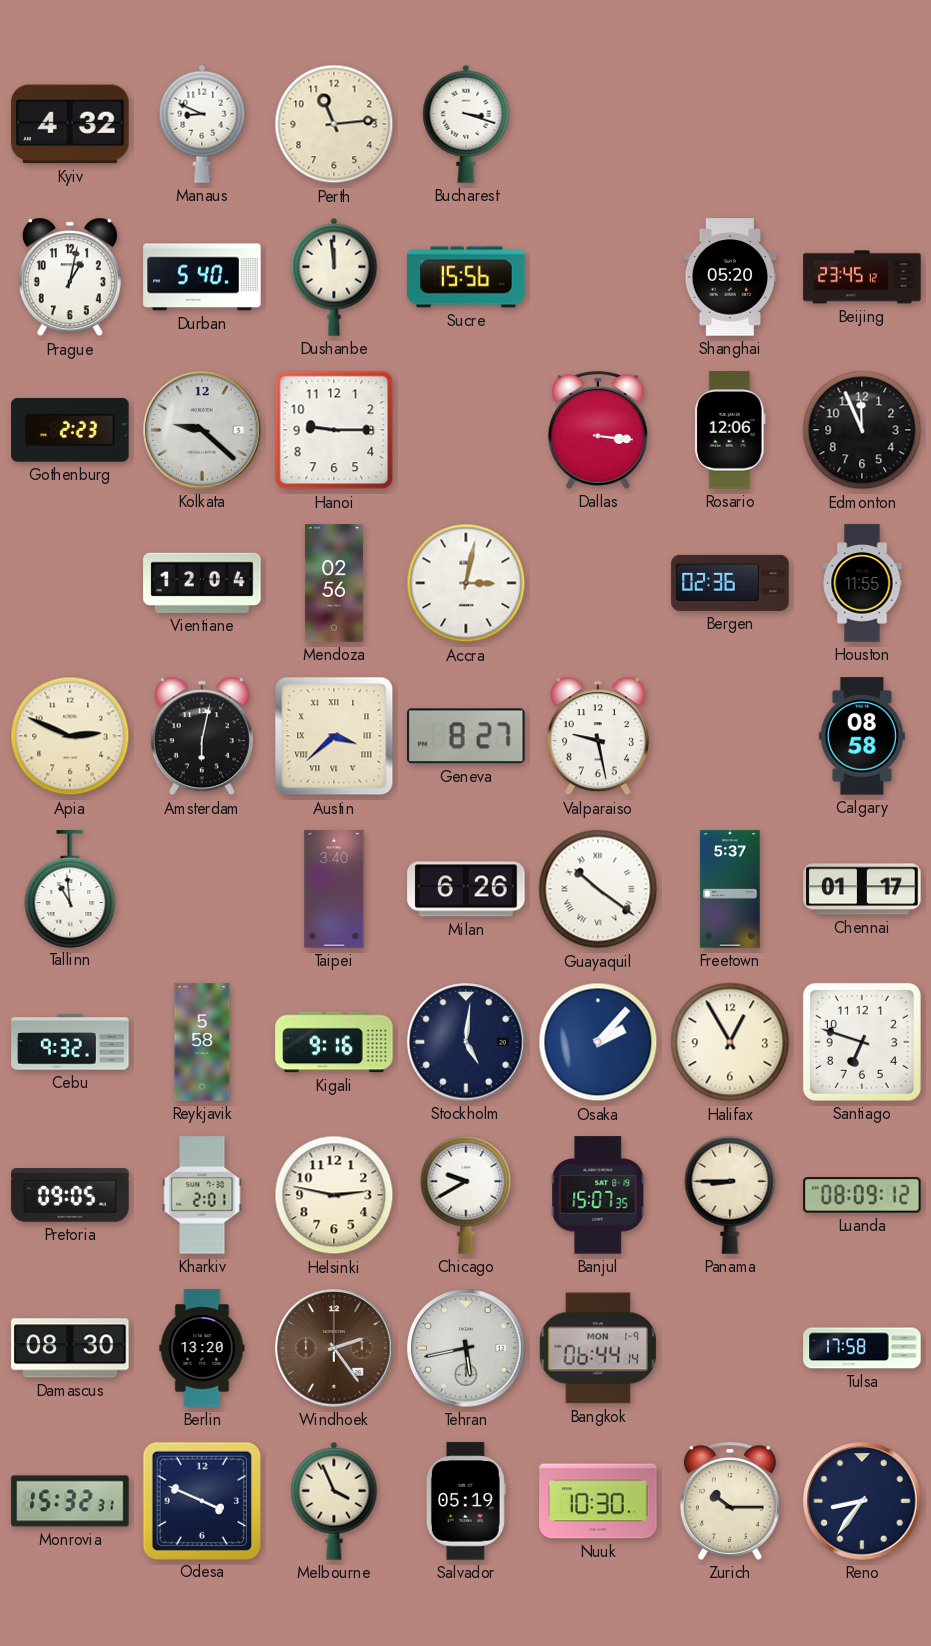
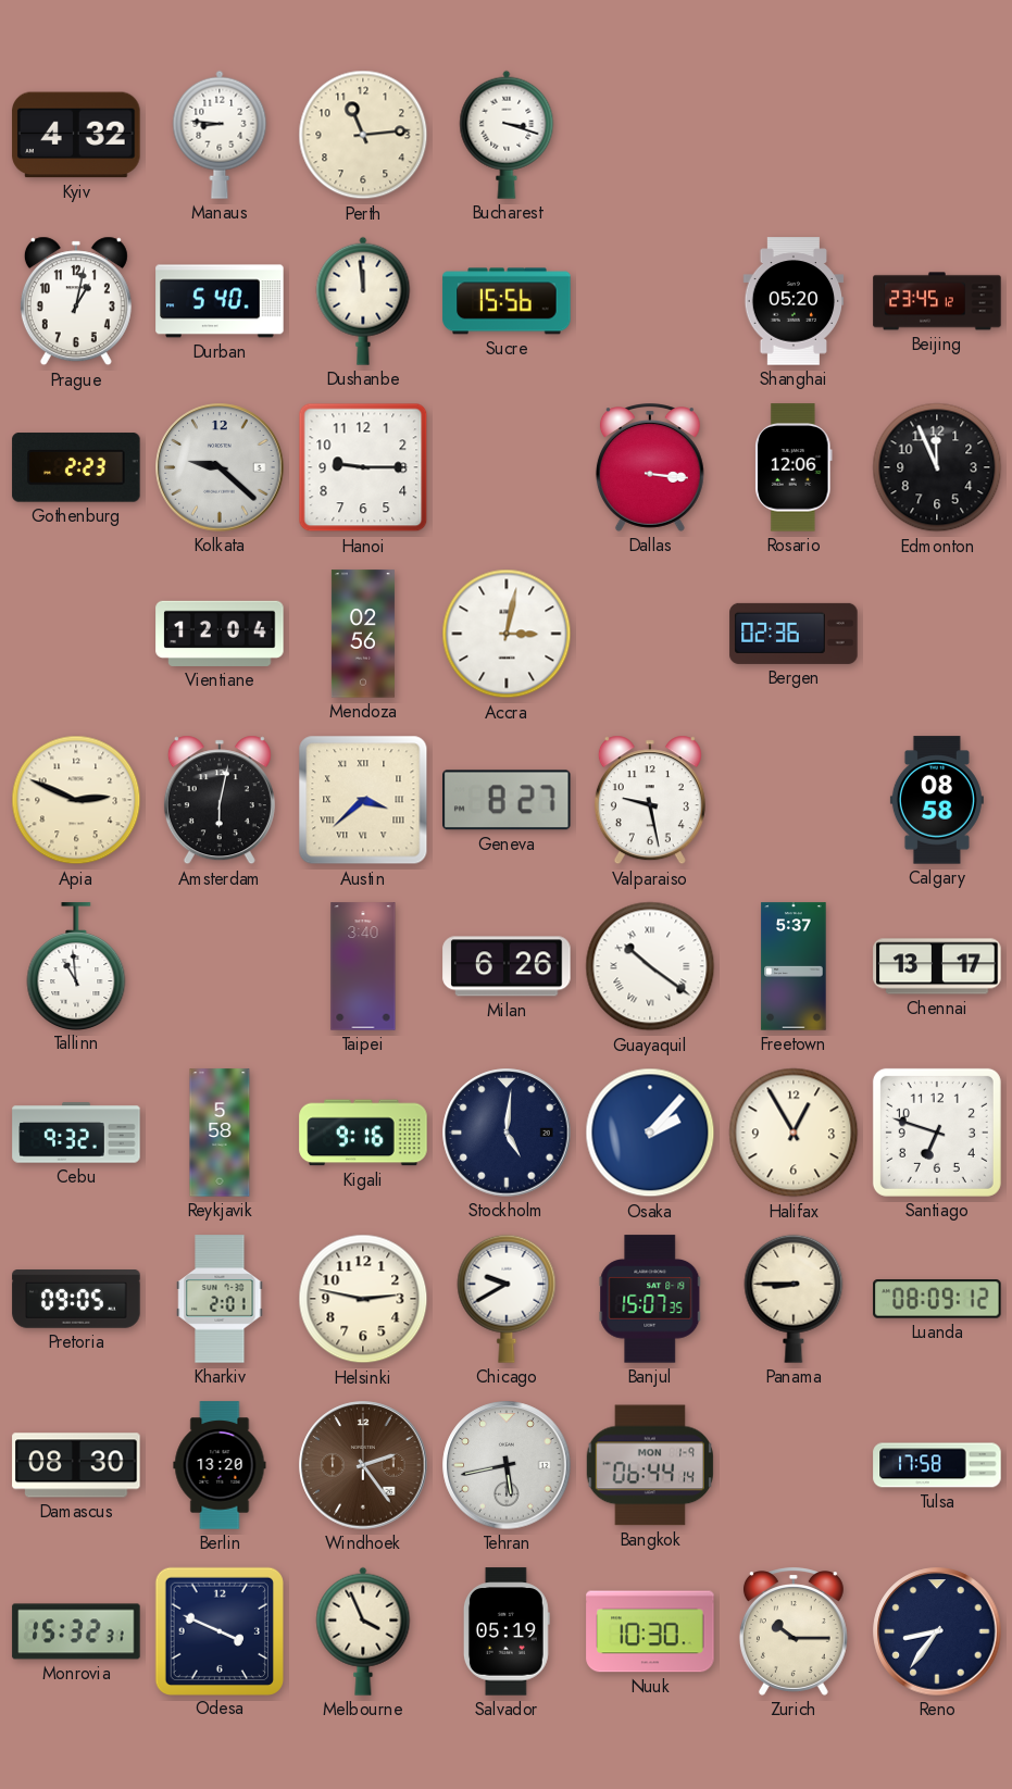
Manaus: 8:49 -> 8:46
Houston: 11:55 -> none
Chennai: 01:17 -> 13:17
